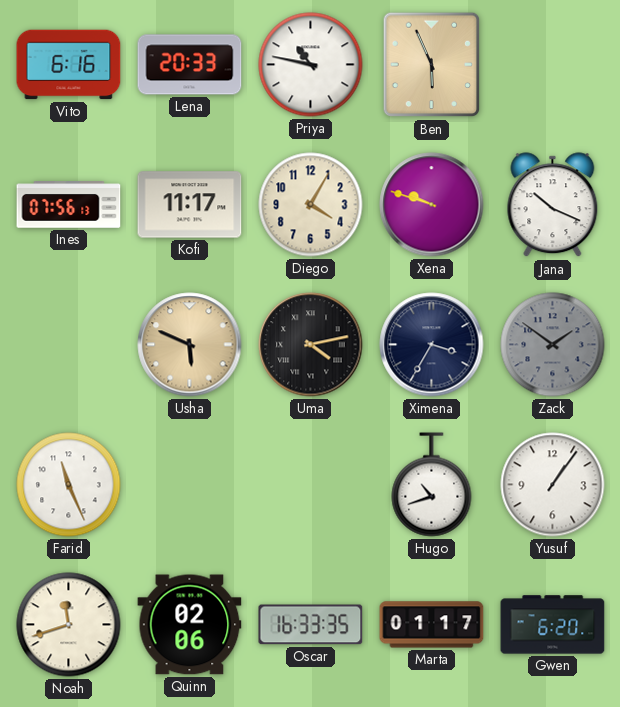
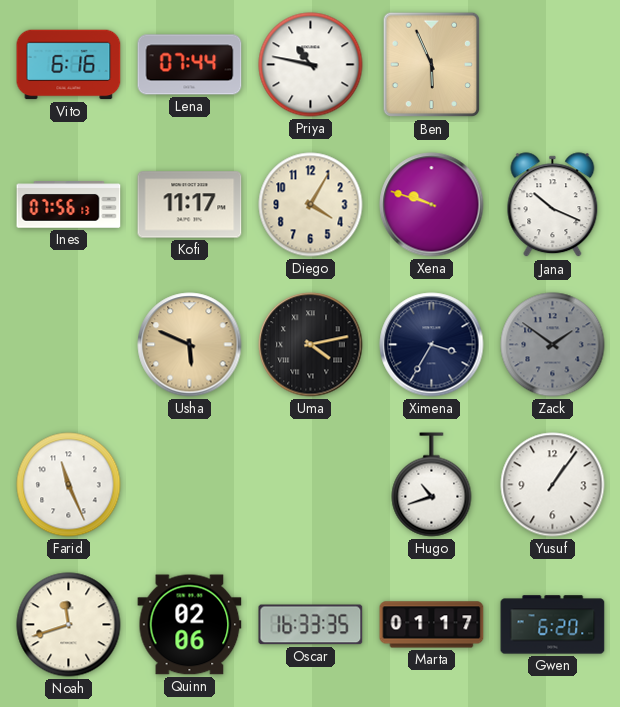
Lena: 20:33 -> 07:44
